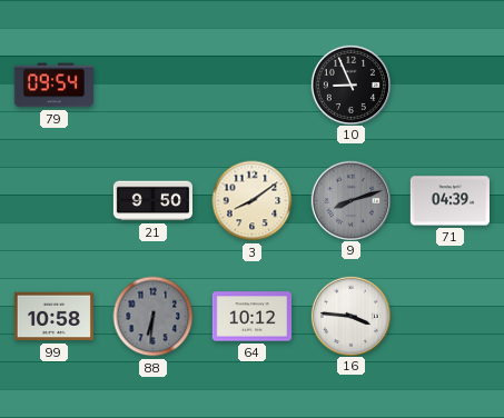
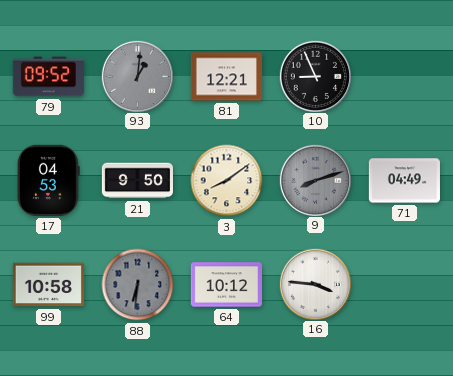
79: 09:54 -> 09:52
93: none -> 1:01
81: none -> 12:21
17: none -> 04:53
71: 04:39 -> 04:49
